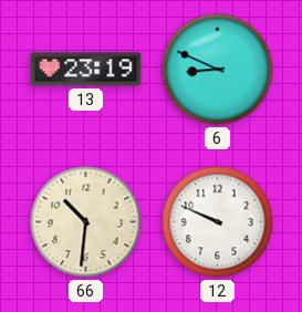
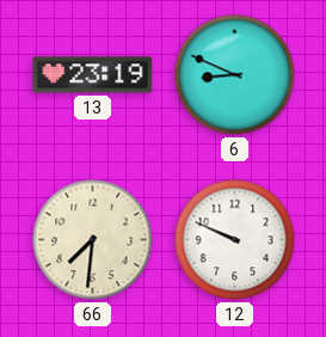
66: 10:31 -> 7:31
